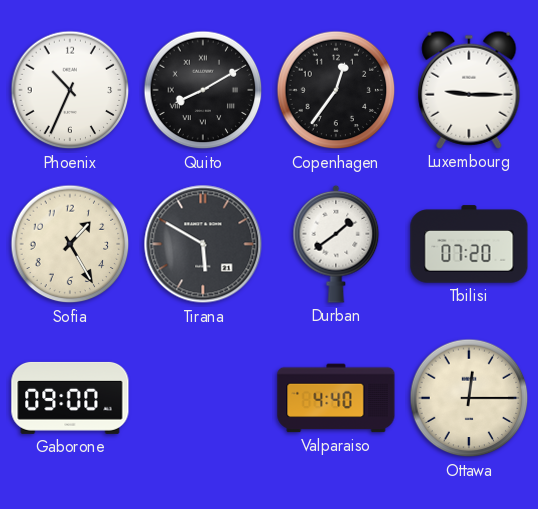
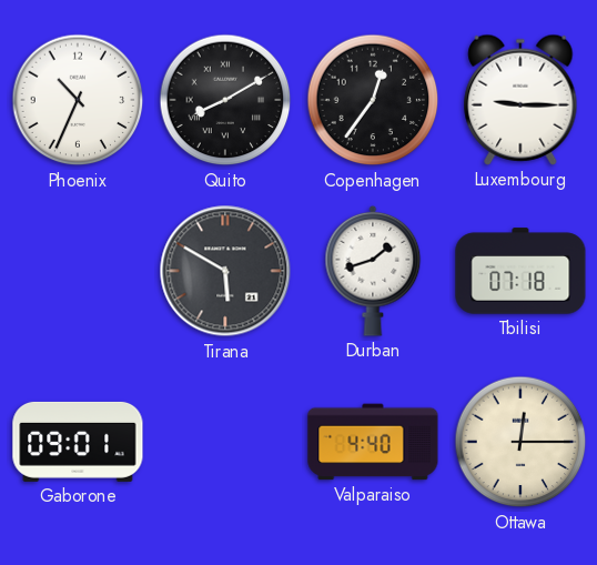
Sofia: 1:25 -> none
Durban: 1:39 -> 1:42
Tbilisi: 07:20 -> 07:18
Gaborone: 09:00 -> 09:01
